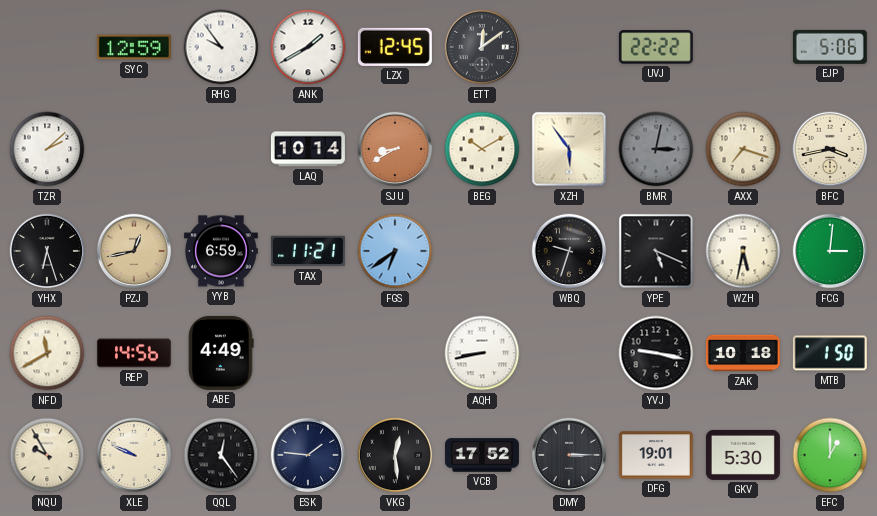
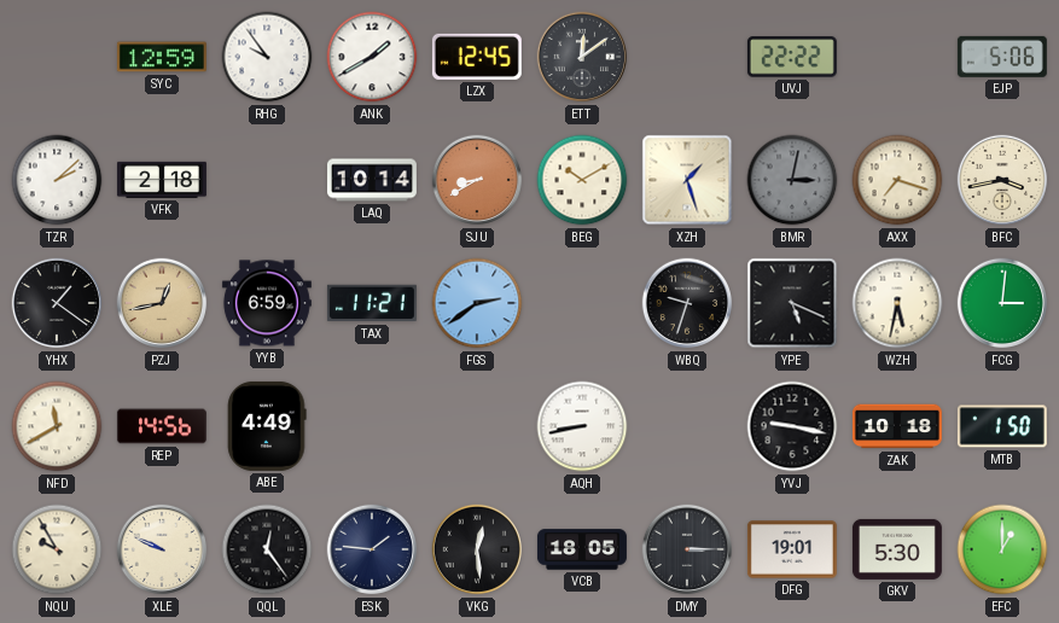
VFK: none -> 2:18
XZH: 5:54 -> 1:27
YHX: 6:27 -> 1:21
FGS: 6:39 -> 2:39
VCB: 17:52 -> 18:05
